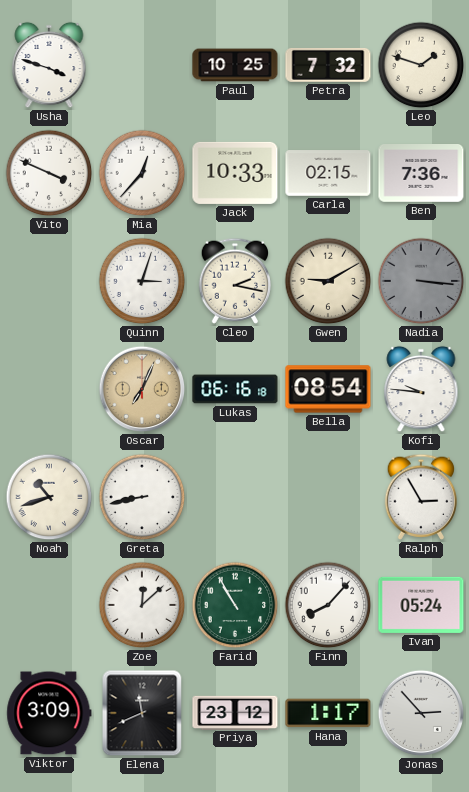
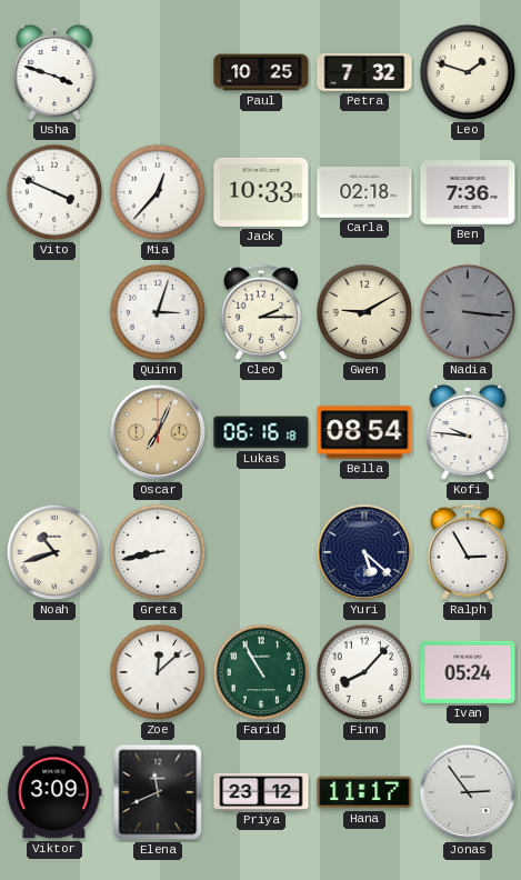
Carla: 02:15 -> 02:18
Cleo: 2:17 -> 2:15
Yuri: none -> 5:22
Hana: 1:17 -> 11:17
Jonas: 2:53 -> 2:54
